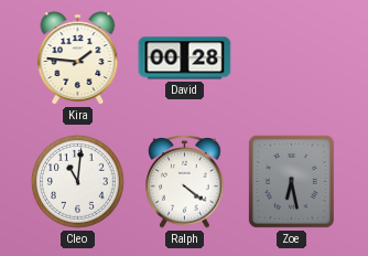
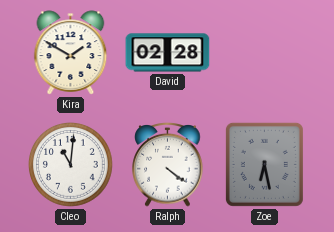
Kira: 1:46 -> 1:50
David: 00:28 -> 02:28
